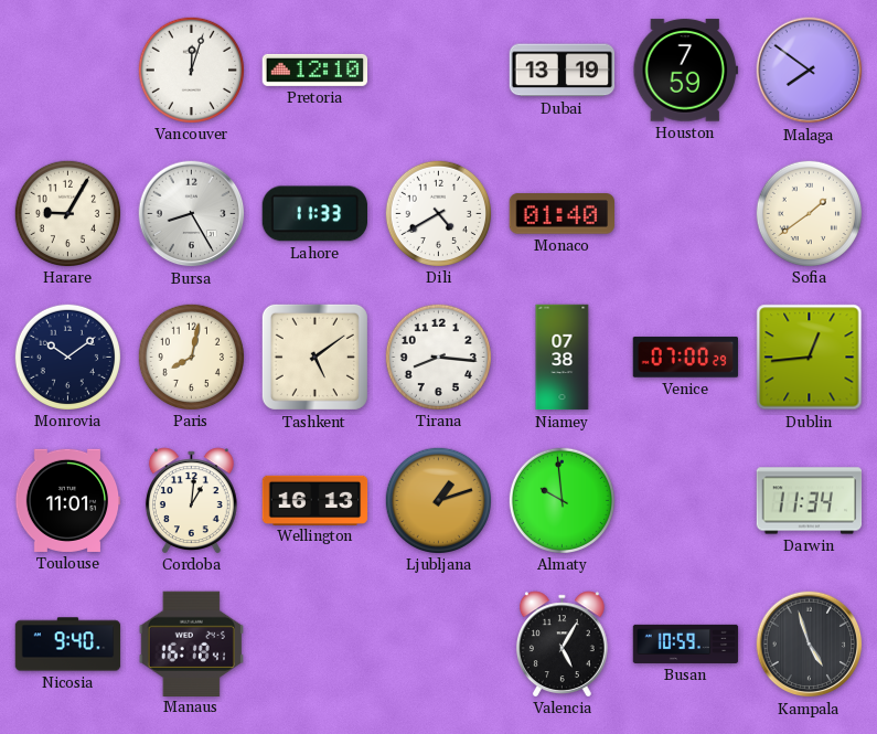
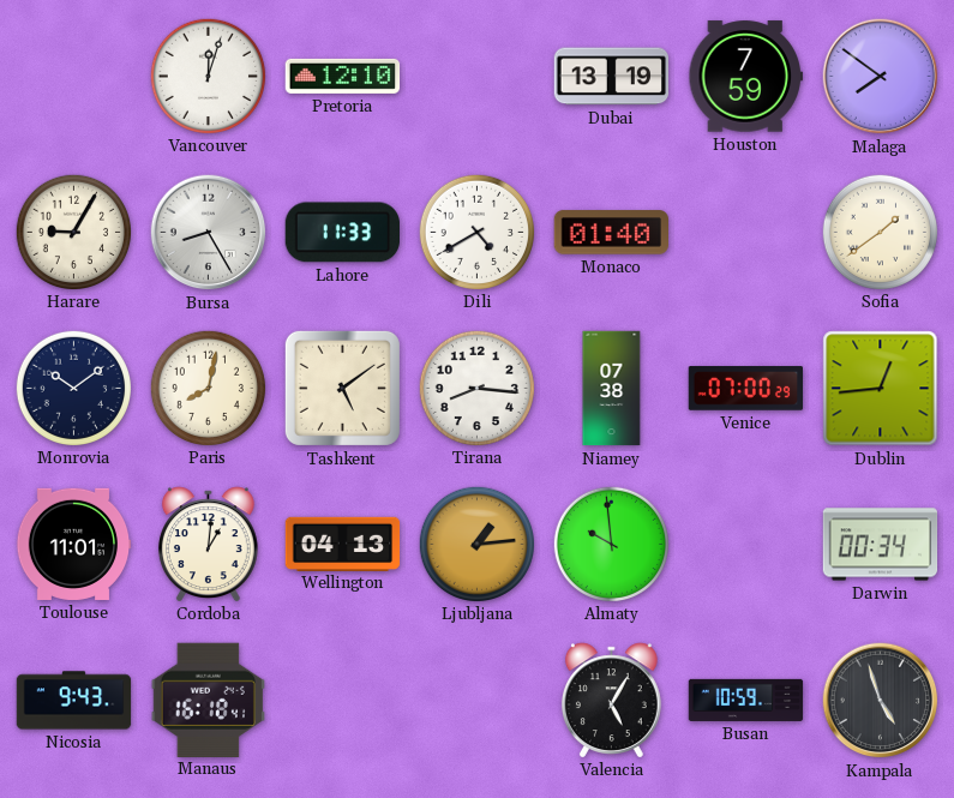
Wellington: 16:13 -> 04:13
Ljubljana: 1:12 -> 1:14
Darwin: 11:34 -> 00:34
Nicosia: 9:40 -> 9:43
